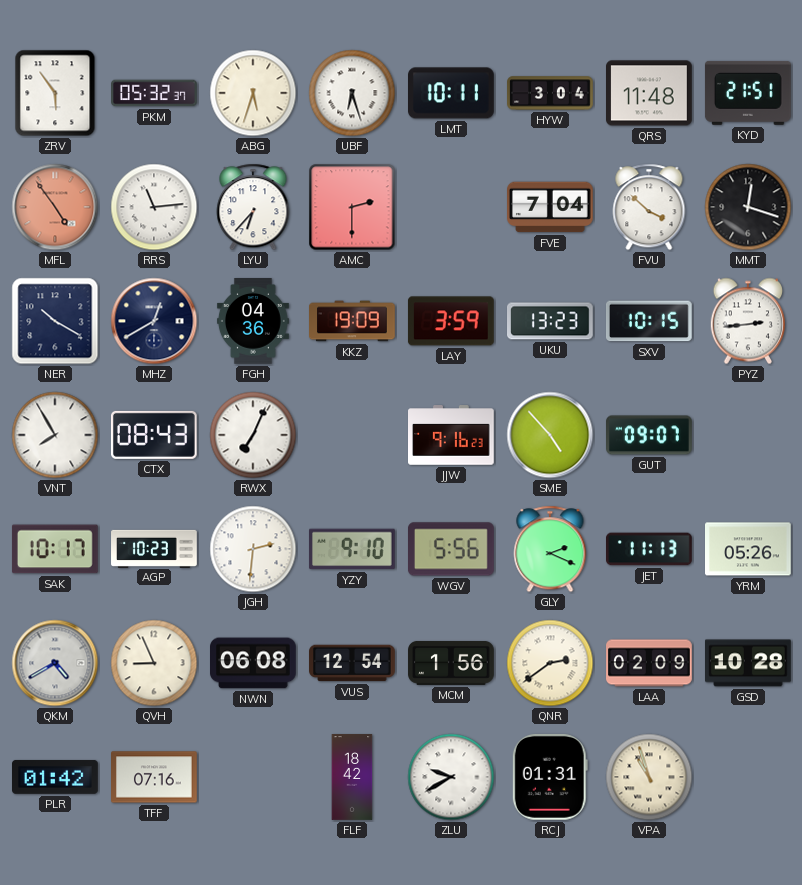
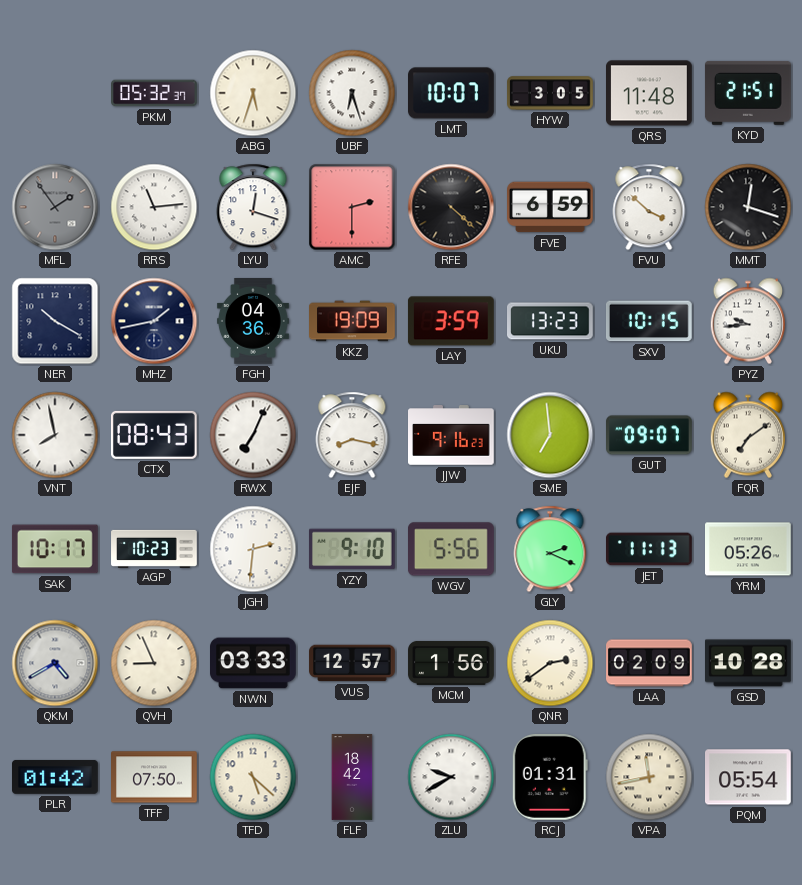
ZRV: 5:54 -> none
LMT: 10:11 -> 10:07
HYW: 3:04 -> 3:05
MFL: 4:54 -> 1:54
MFL dial: salmon -> grey
LYU: 6:37 -> 12:18
RFE: none -> 4:22
FVE: 7:04 -> 6:59
MHZ: 12:40 -> 1:43
PYZ: 2:44 -> 9:44
VNT: 7:55 -> 7:58
EJF: none -> 8:17
SME: 4:53 -> 6:59
FQR: none -> 7:09
NWN: 06:08 -> 03:33
VUS: 12:54 -> 12:57
TFF: 07:16 -> 07:50
TFD: none -> 5:22
VPA: 10:57 -> 11:43
PQM: none -> 05:54
